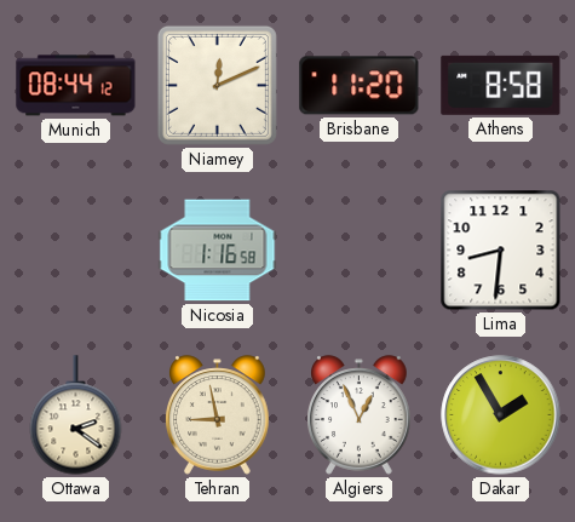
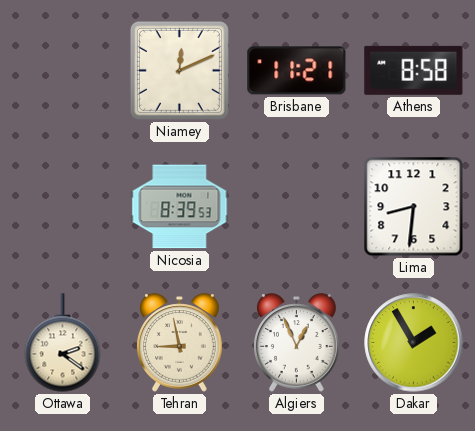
Munich: 08:44 -> none
Brisbane: 11:20 -> 11:21
Nicosia: 1:16 -> 8:39
